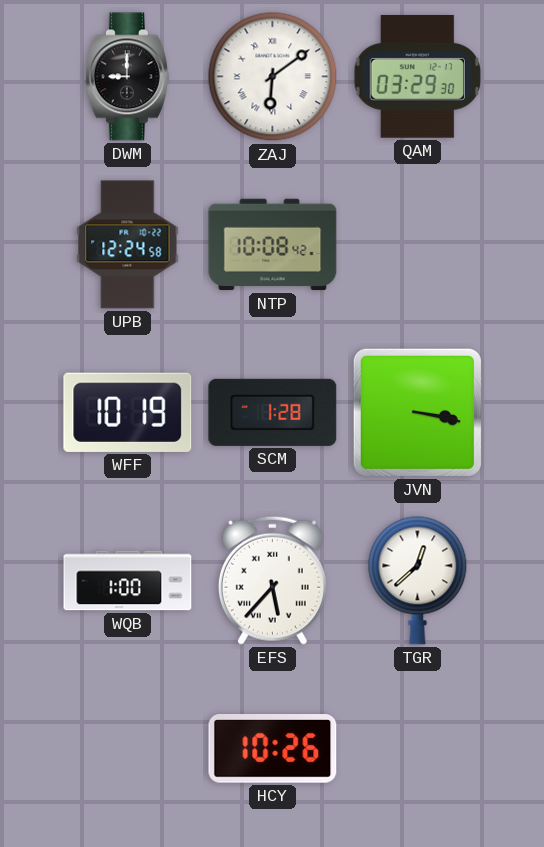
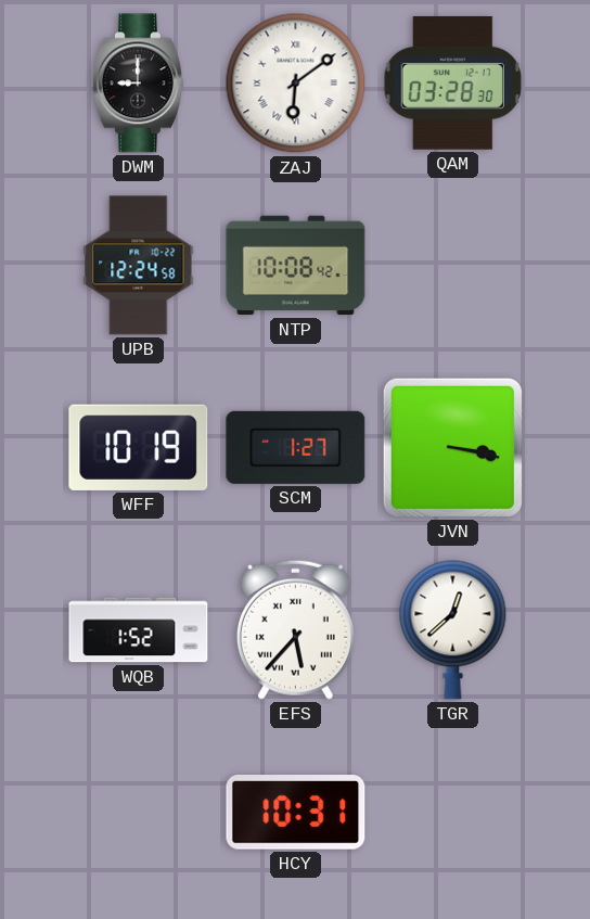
QAM: 03:29 -> 03:28
SCM: 1:28 -> 1:27
WQB: 1:00 -> 1:52
HCY: 10:26 -> 10:31
